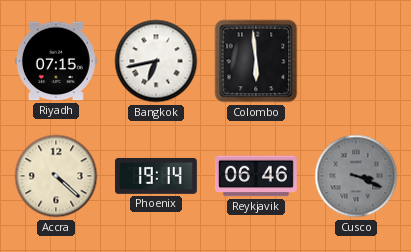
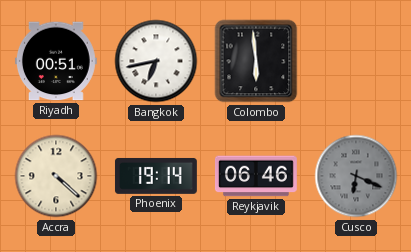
Riyadh: 07:15 -> 00:51
Cusco: 3:19 -> 6:19
